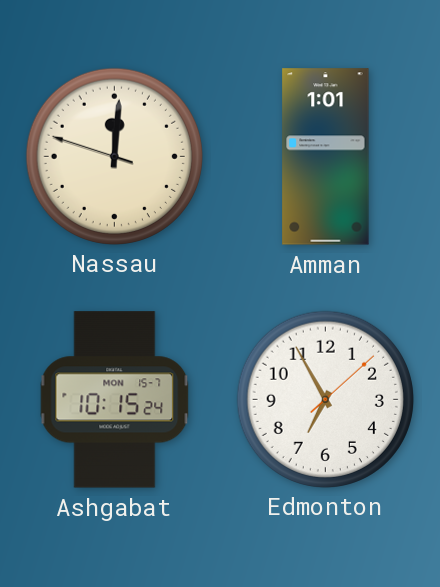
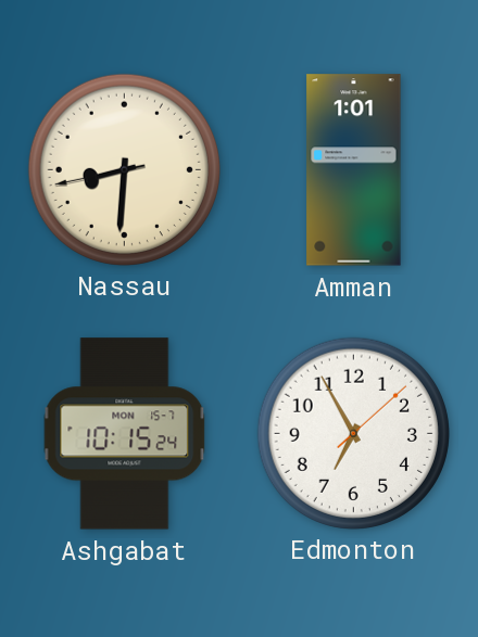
Nassau: 12:00 -> 8:30
